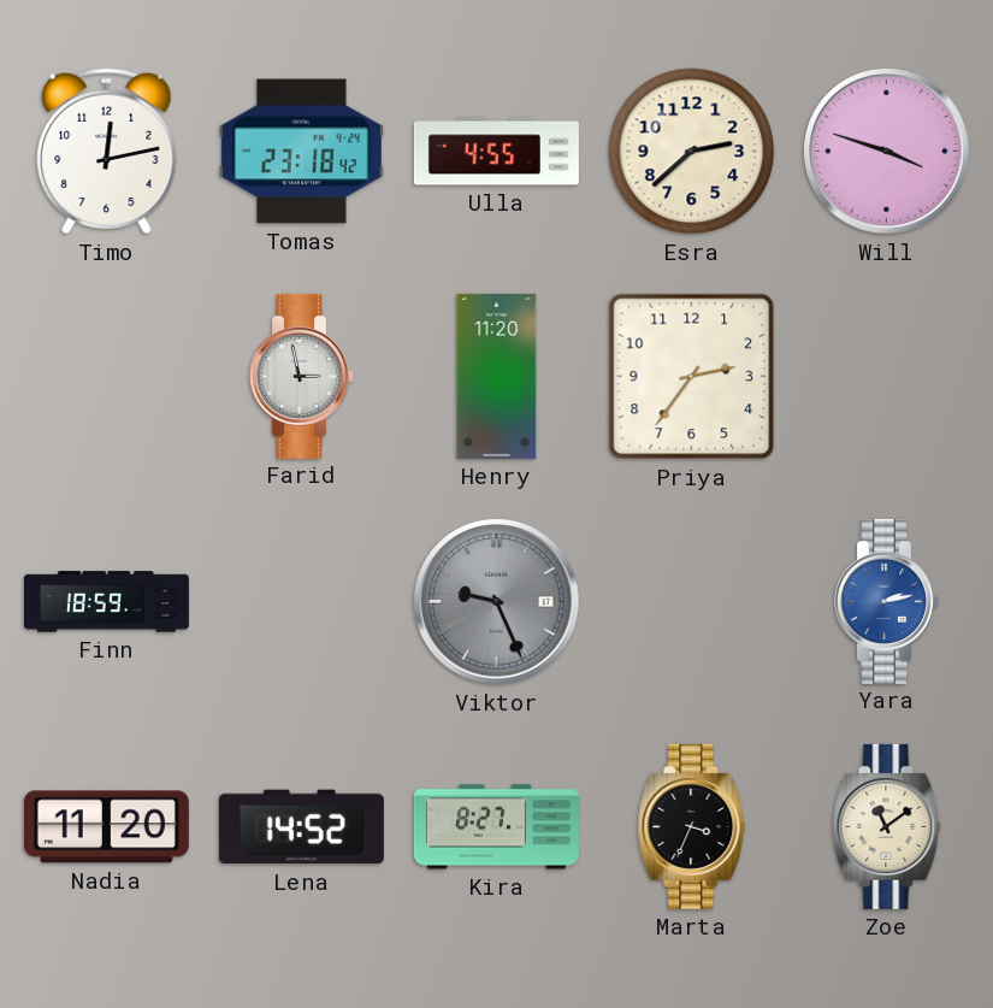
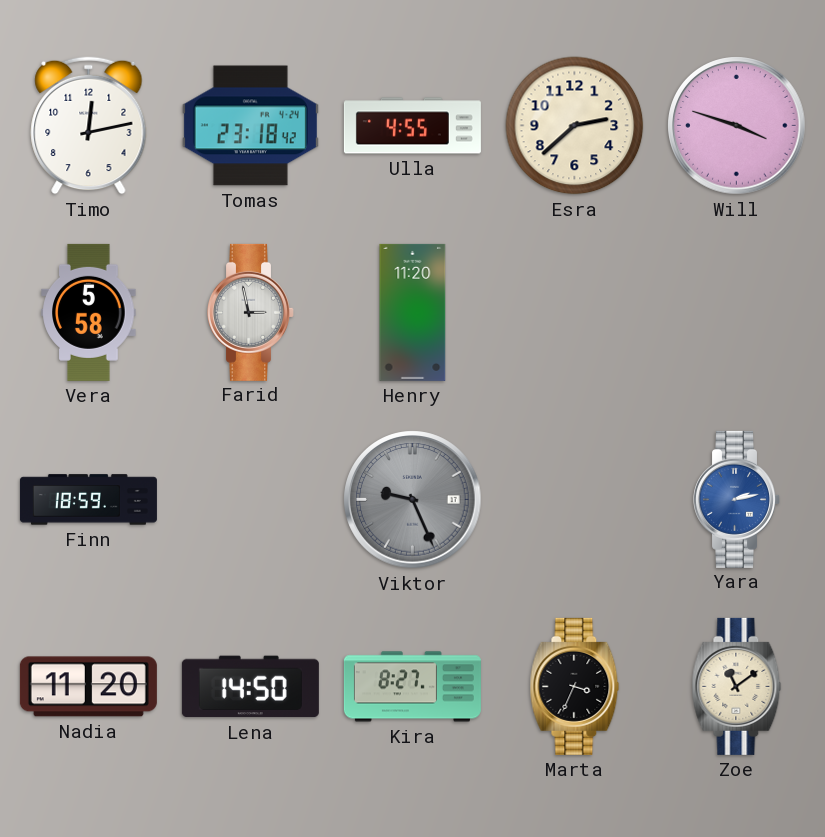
Vera: none -> 5:58
Priya: 2:36 -> none
Lena: 14:52 -> 14:50
